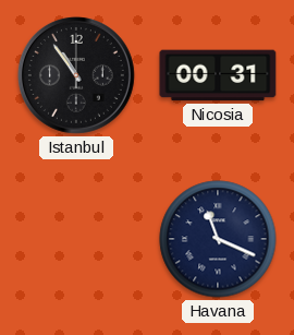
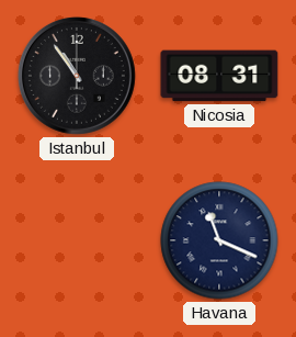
Nicosia: 00:31 -> 08:31
